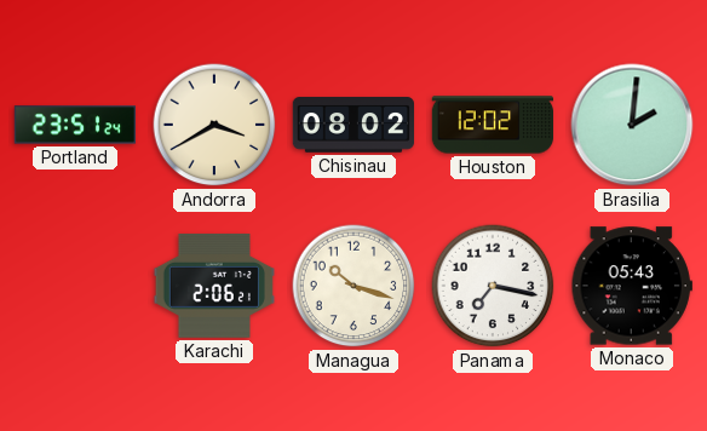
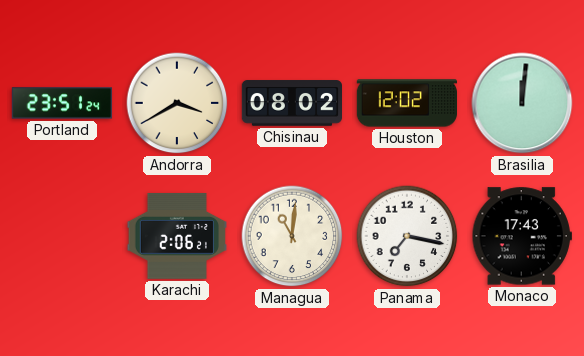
Brasilia: 2:01 -> 12:01
Managua: 10:18 -> 11:01
Monaco: 05:43 -> 17:43
